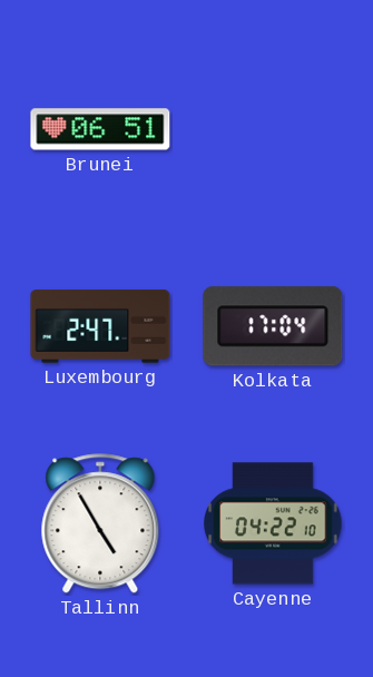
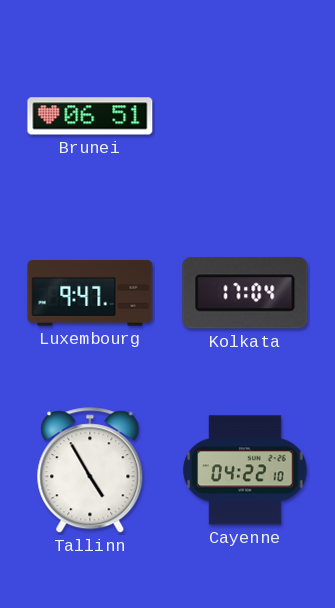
Luxembourg: 2:47 -> 9:47
